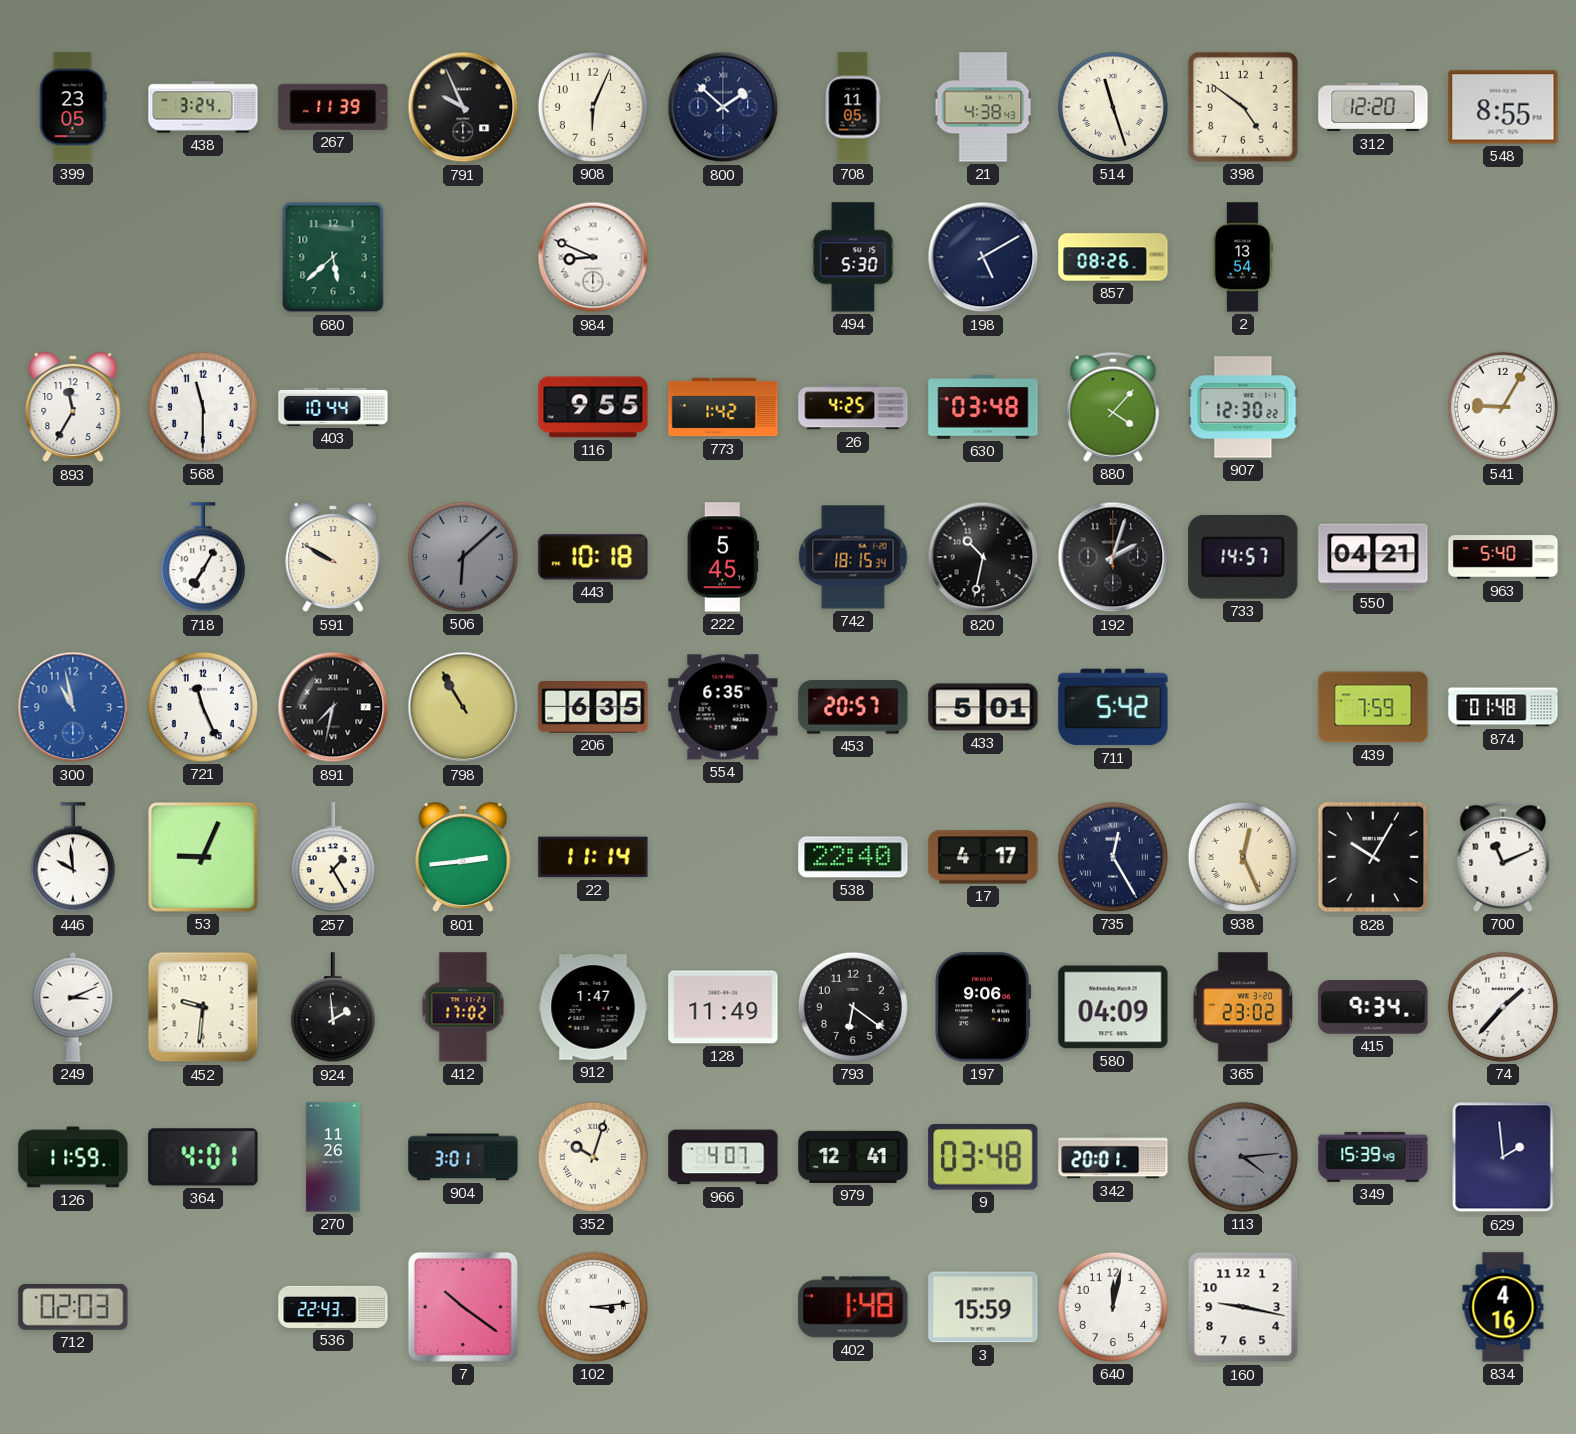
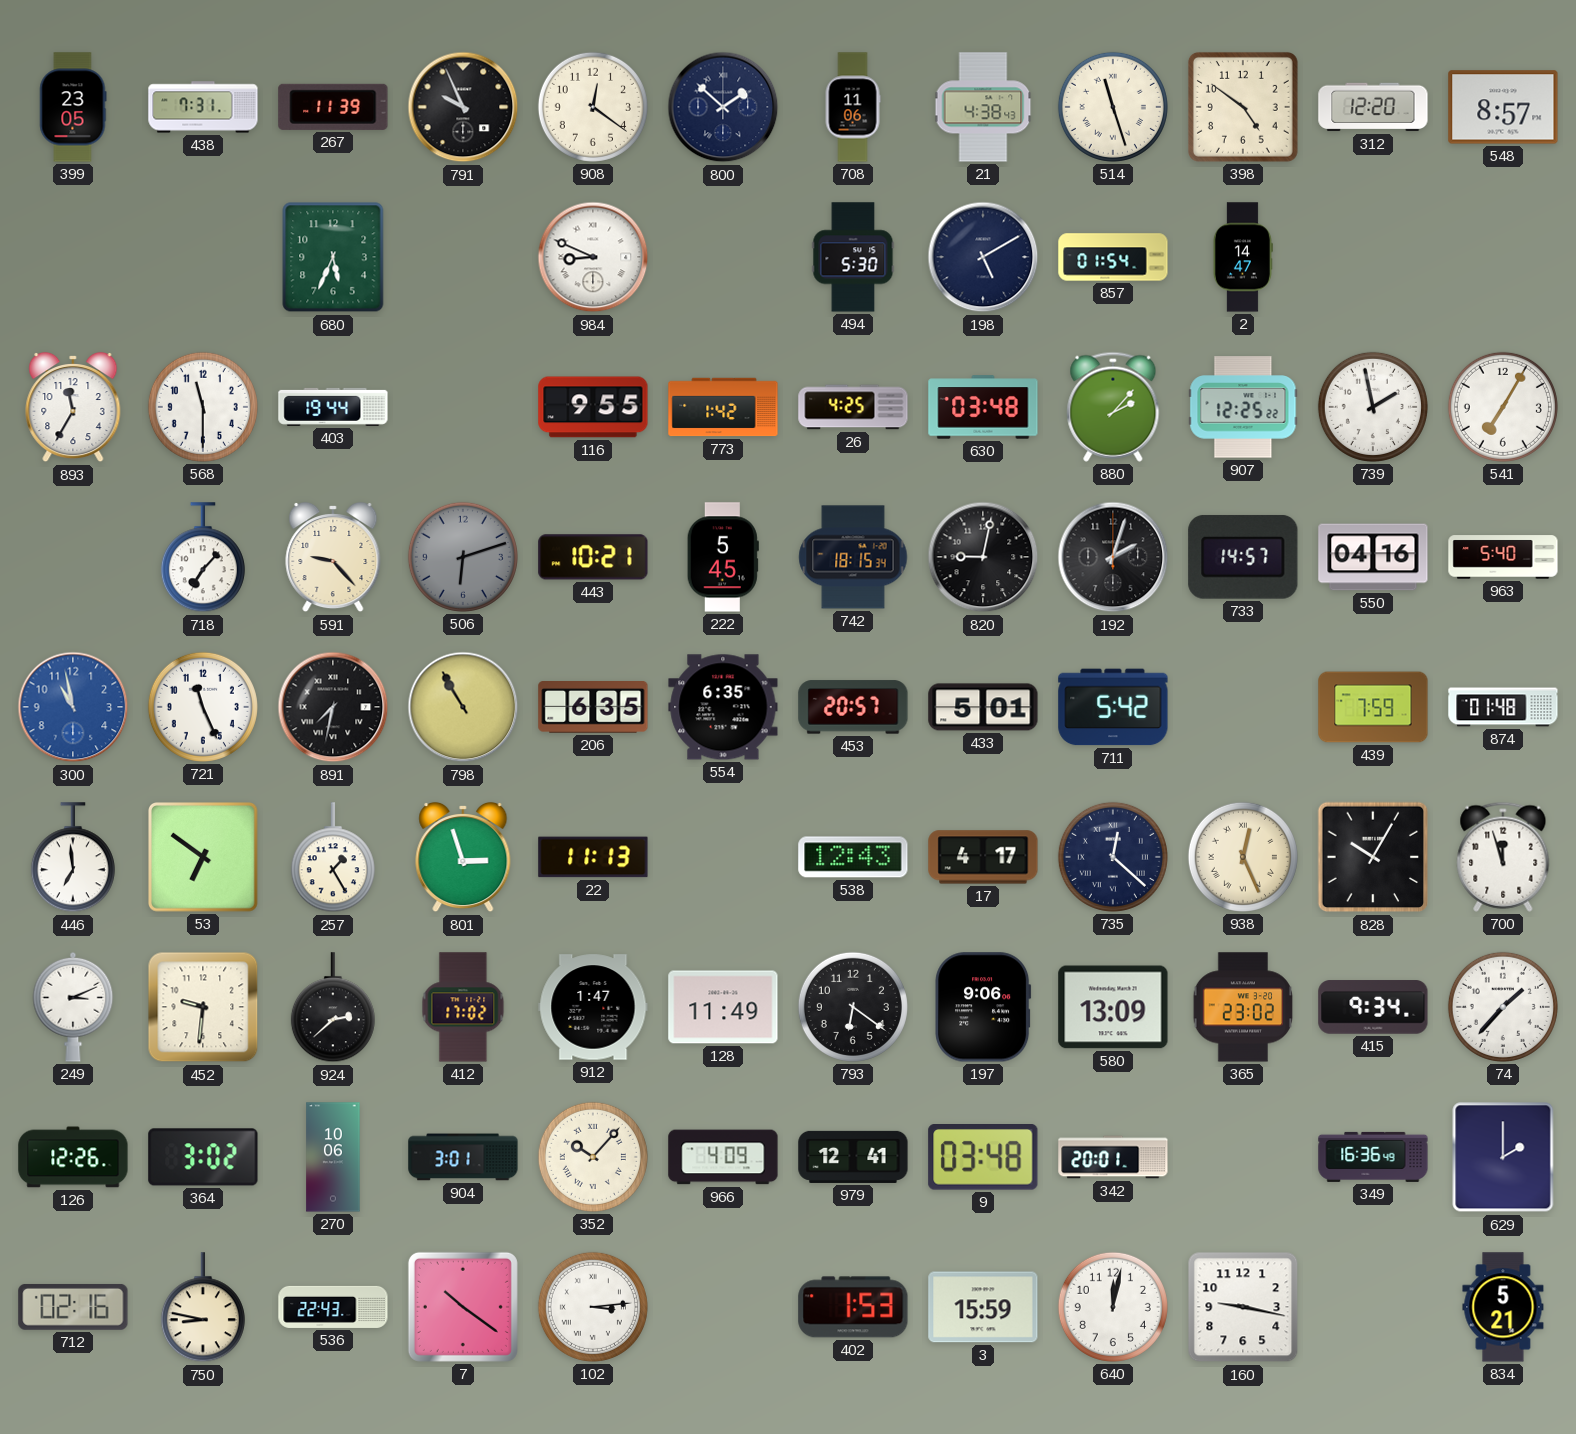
438: 3:24 -> 7:31
908: 6:04 -> 12:21
708: 11:05 -> 11:06
548: 8:55 -> 8:57
680: 5:38 -> 5:34
857: 08:26 -> 01:54
2: 13:54 -> 14:47
403: 10:44 -> 19:44
880: 4:07 -> 2:07
907: 12:30 -> 12:25
739: none -> 1:58
541: 9:05 -> 7:05
718: 7:05 -> 7:07
591: 9:50 -> 9:23
506: 6:08 -> 6:12
443: 10:18 -> 10:21
820: 10:32 -> 9:02
550: 04:21 -> 04:16
446: 9:59 -> 6:59
53: 9:04 -> 6:51
801: 2:44 -> 2:57
22: 11:14 -> 11:13
538: 22:40 -> 12:43
735: 12:25 -> 12:22
700: 11:11 -> 11:57
924: 1:59 -> 2:38
580: 04:09 -> 13:09
126: 11:59 -> 12:26
364: 4:01 -> 3:02
270: 11:26 -> 10:06
352: 10:03 -> 10:07
966: 4:07 -> 4:09
113: 4:14 -> none
349: 15:39 -> 16:36
629: 1:59 -> 2:00
712: 02:03 -> 02:16
750: none -> 8:47
402: 1:48 -> 1:53
834: 4:16 -> 5:21
